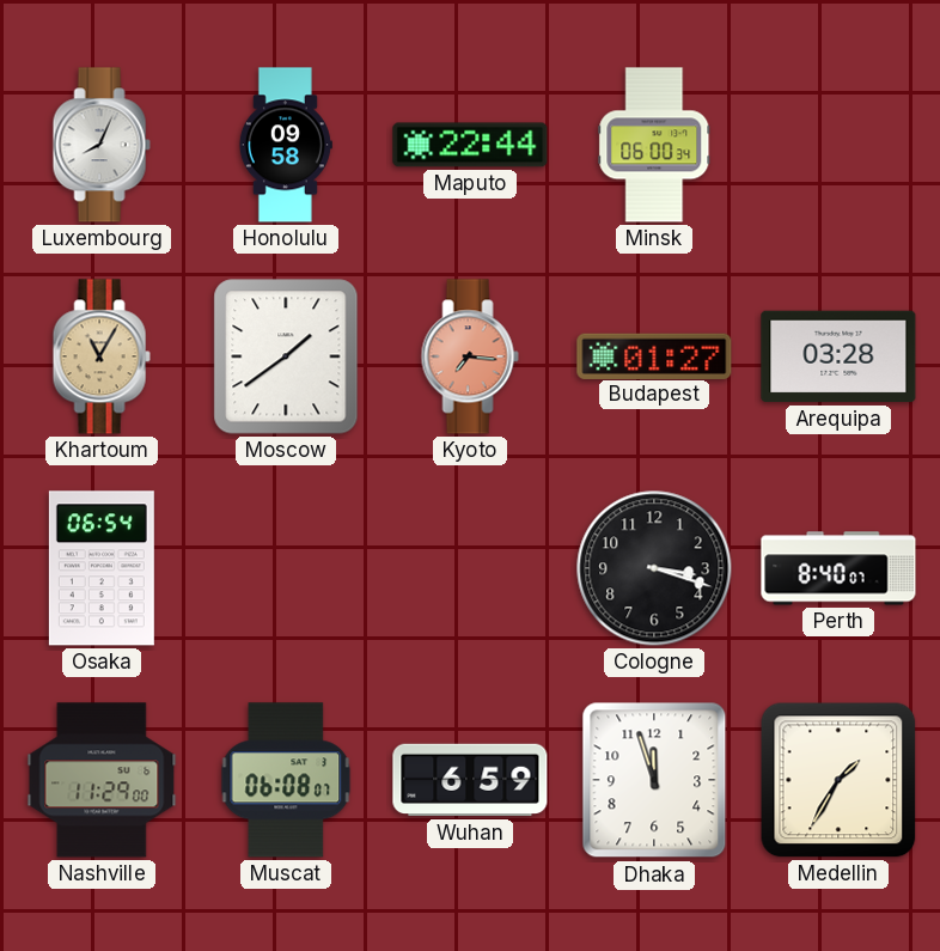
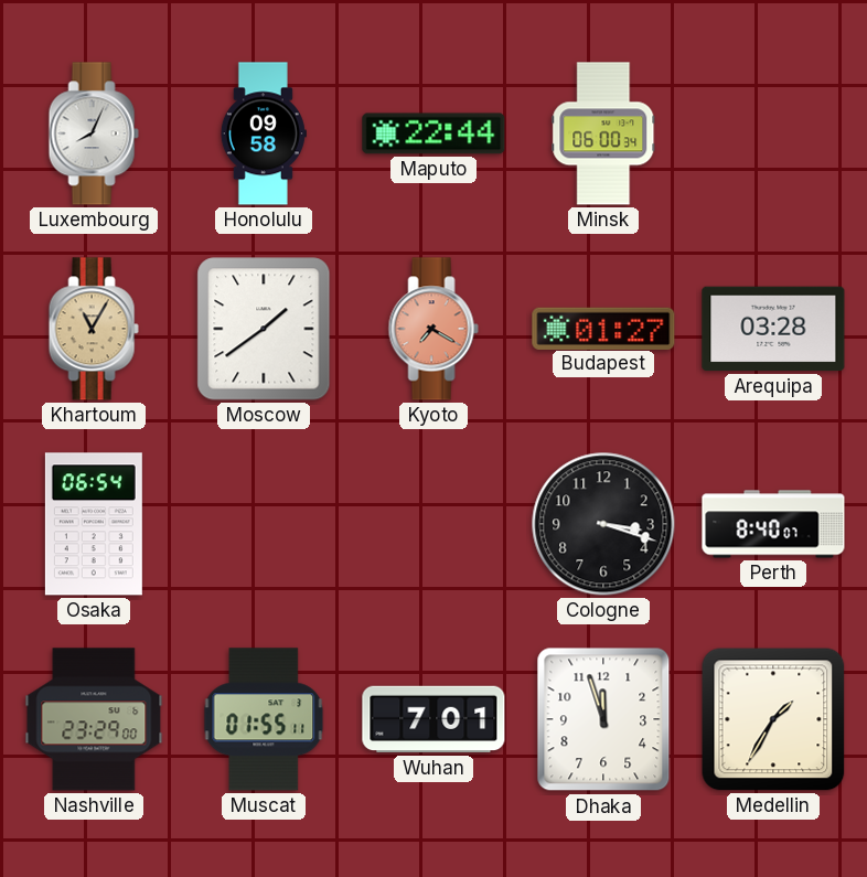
Kyoto: 7:16 -> 7:20
Nashville: 11:29 -> 23:29
Muscat: 06:08 -> 01:55
Wuhan: 6:59 -> 7:01
